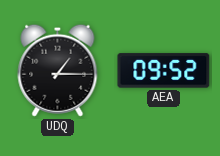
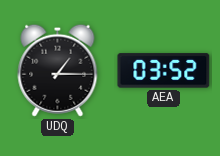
AEA: 09:52 -> 03:52
